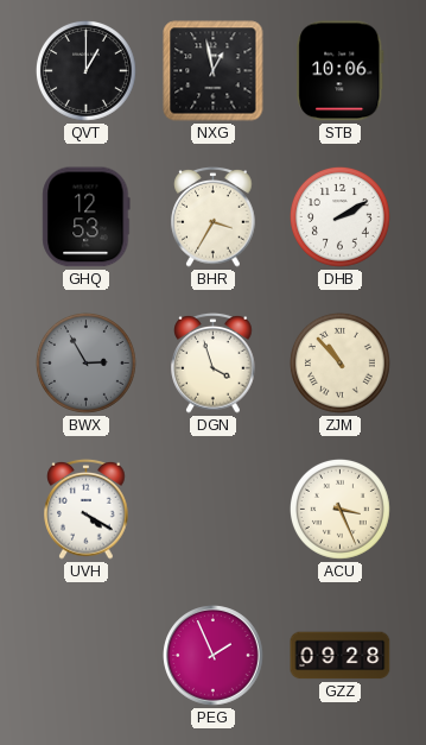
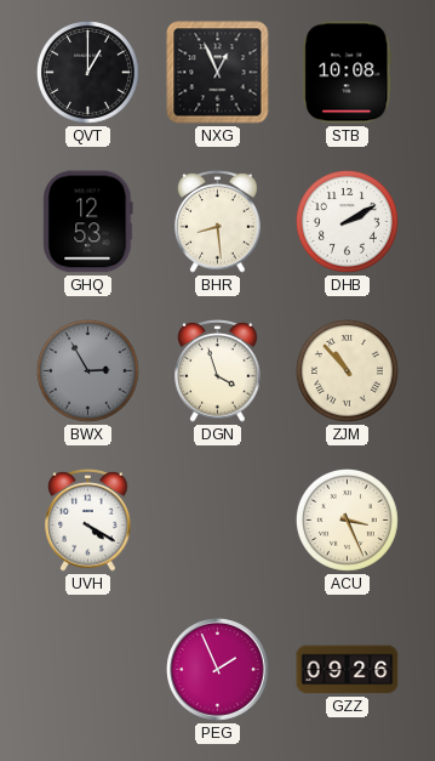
NXG: 12:58 -> 12:56
STB: 10:06 -> 10:08
BHR: 3:35 -> 8:29
GZZ: 09:28 -> 09:26
